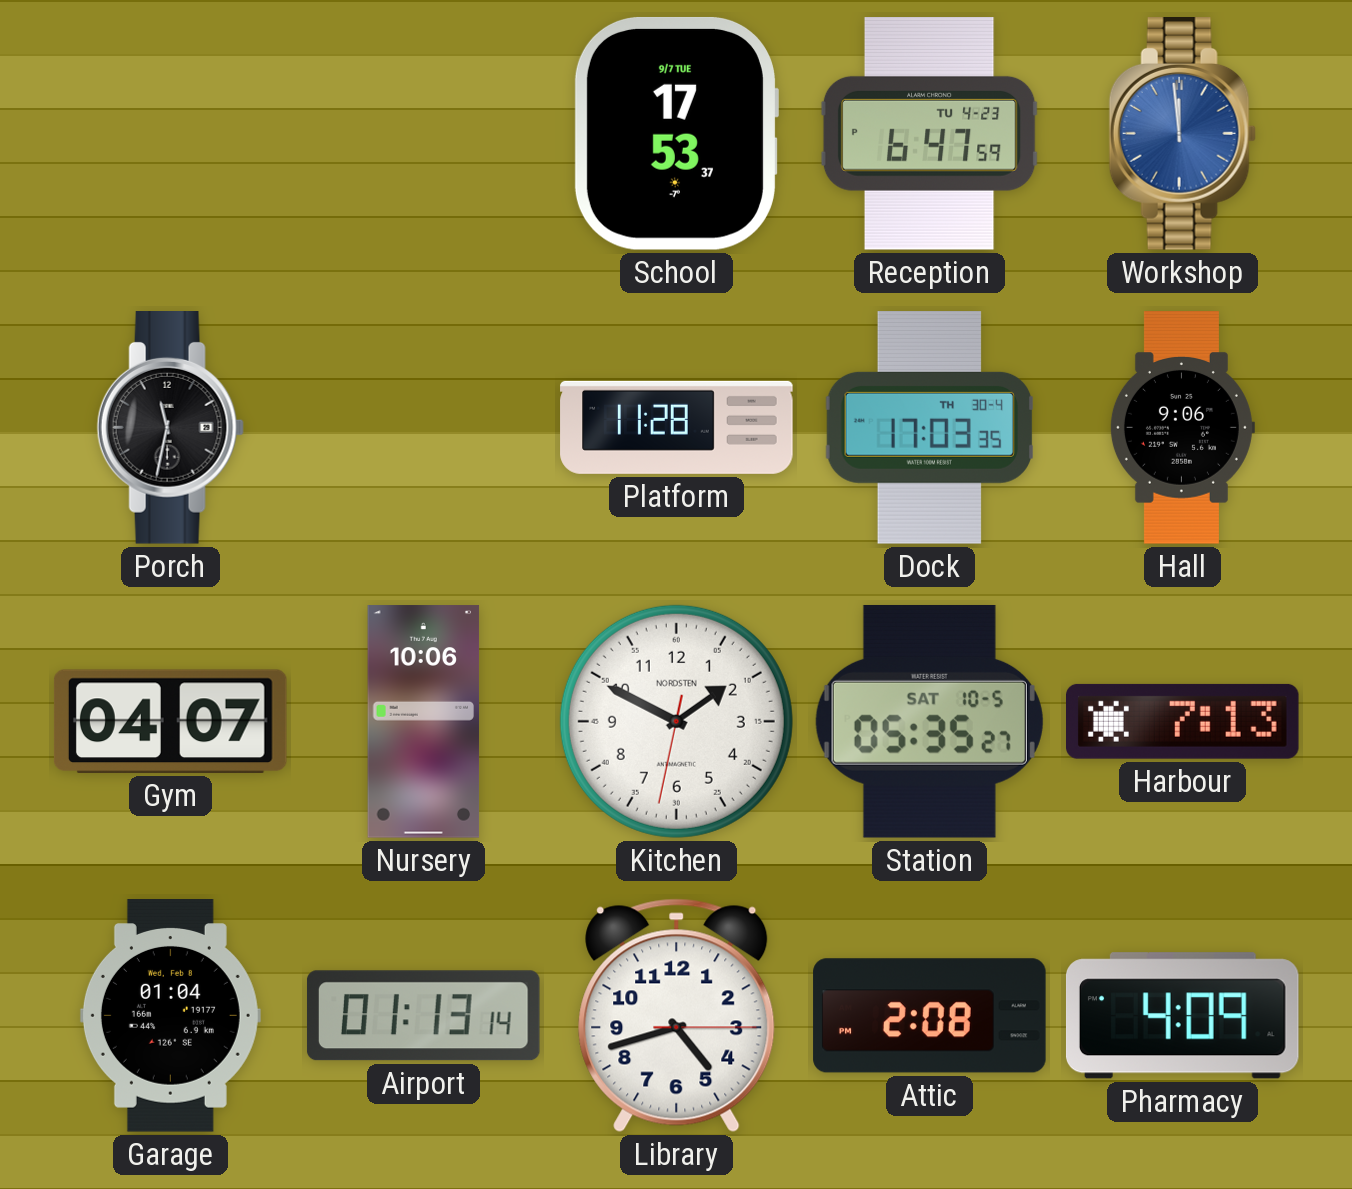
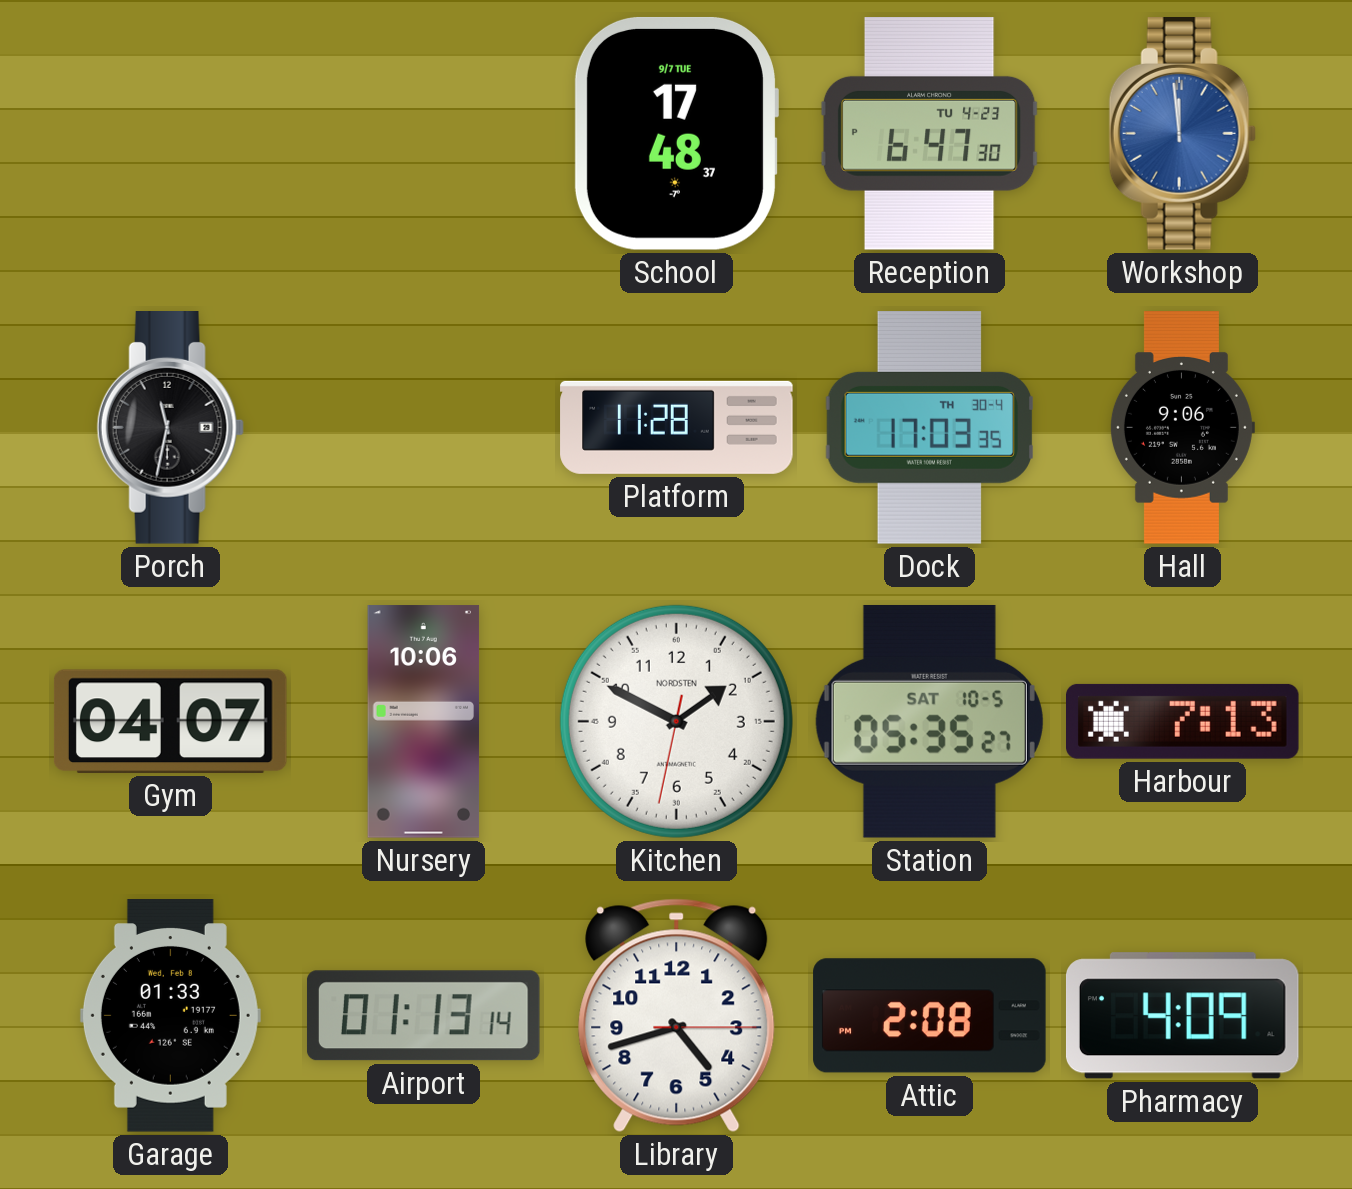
School: 17:53 -> 17:48
Reception: 6:47:59 PM -> 6:47:30 PM
Garage: 01:04 -> 01:33
